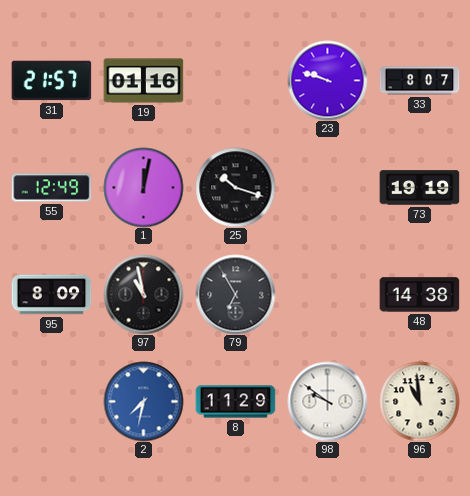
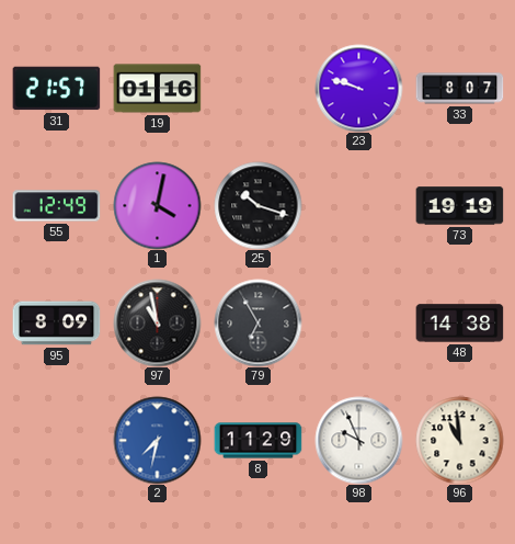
1: 12:02 -> 4:02
98: 9:51 -> 9:56
